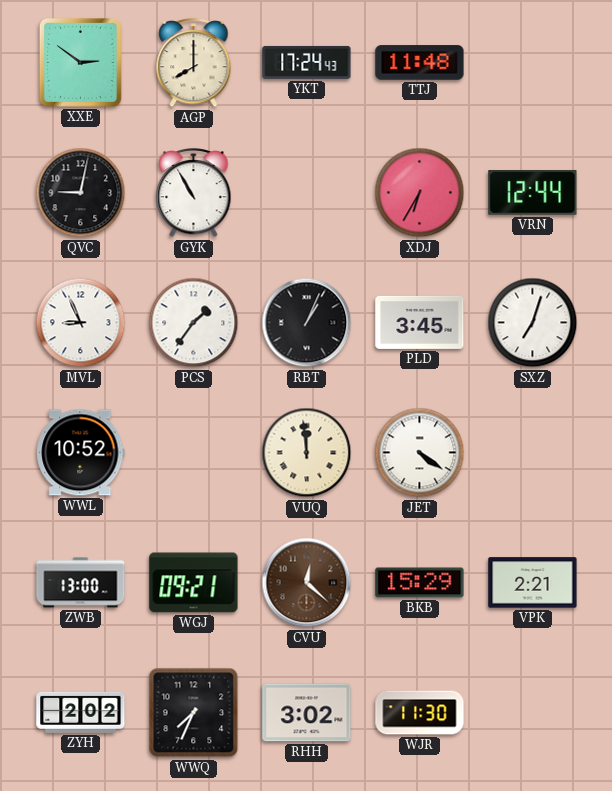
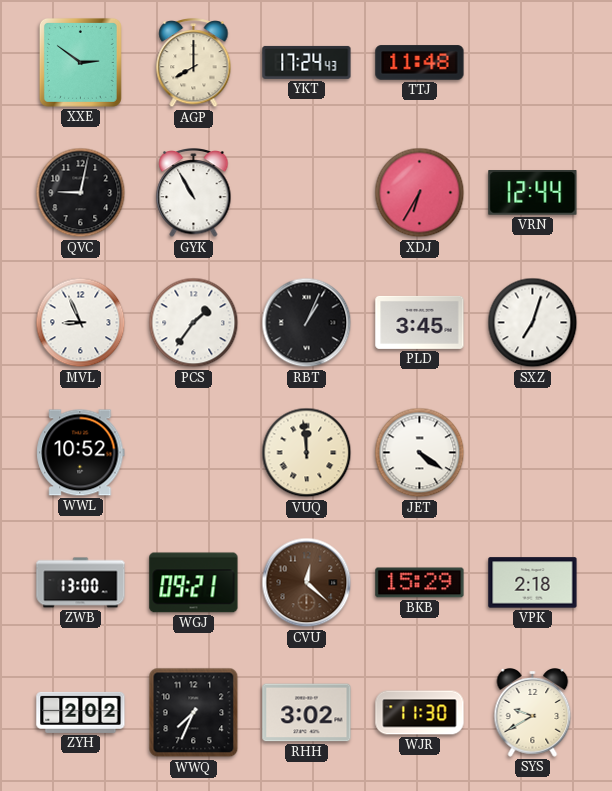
VPK: 2:21 -> 2:18
SYS: none -> 9:40
